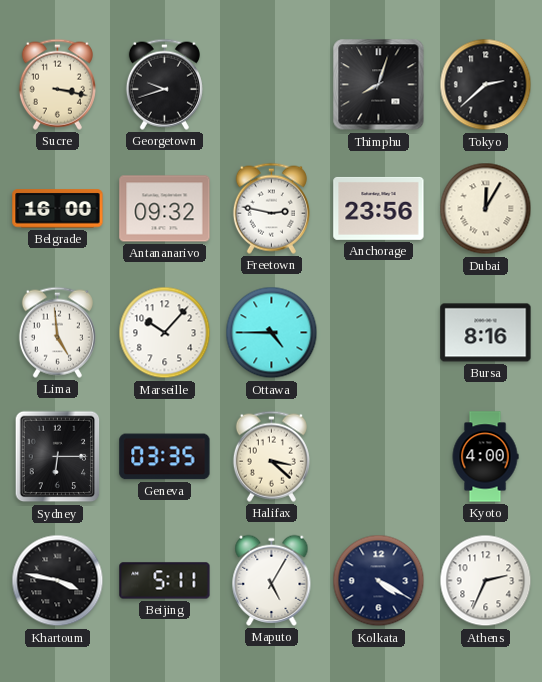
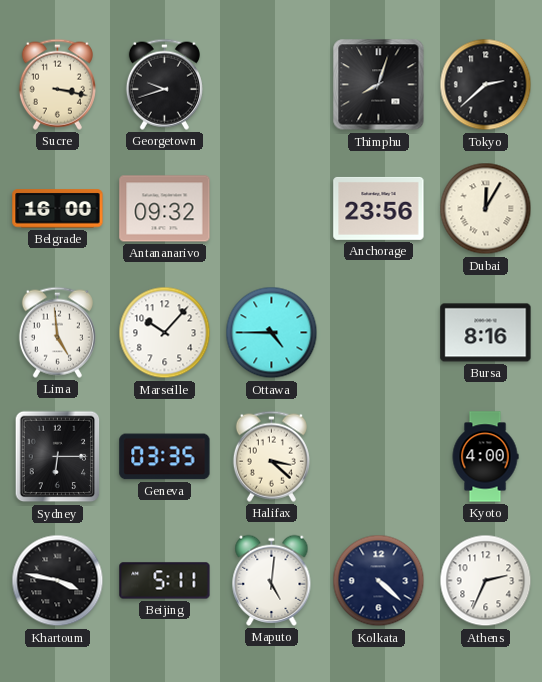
Freetown: 2:47 -> none
Maputo: 5:05 -> 5:01
Kolkata: 4:20 -> 4:22
